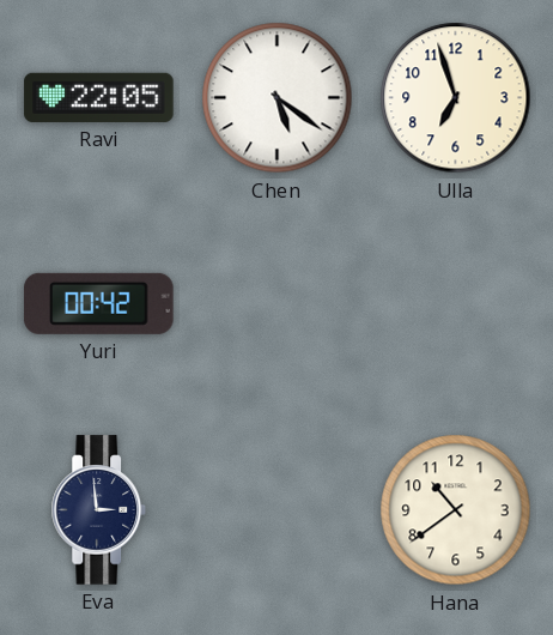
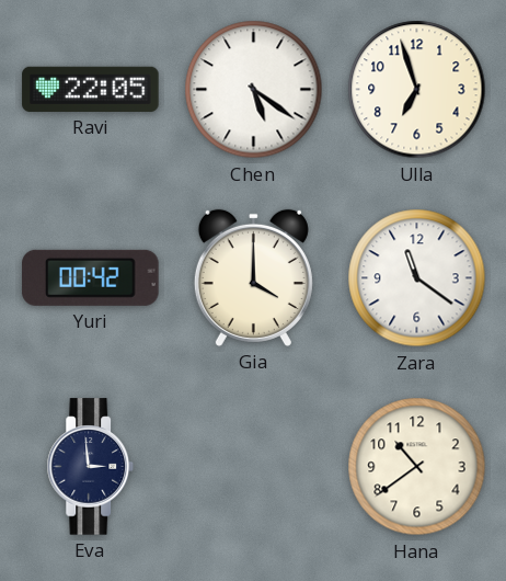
Gia: none -> 4:00
Zara: none -> 11:21
